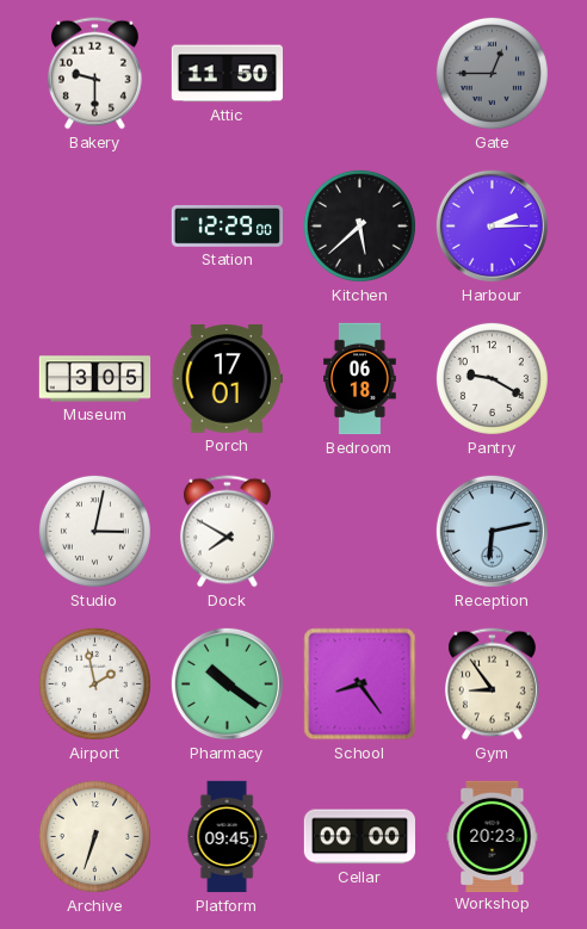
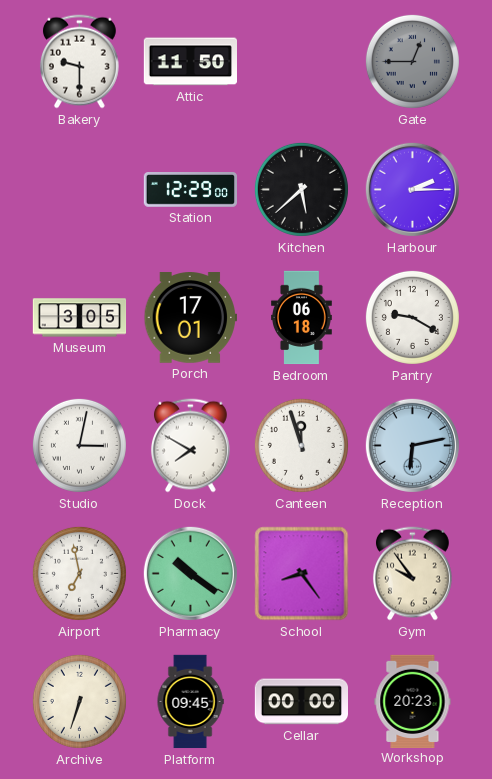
Canteen: none -> 11:57
Airport: 1:58 -> 6:58
Gym: 8:54 -> 9:54
